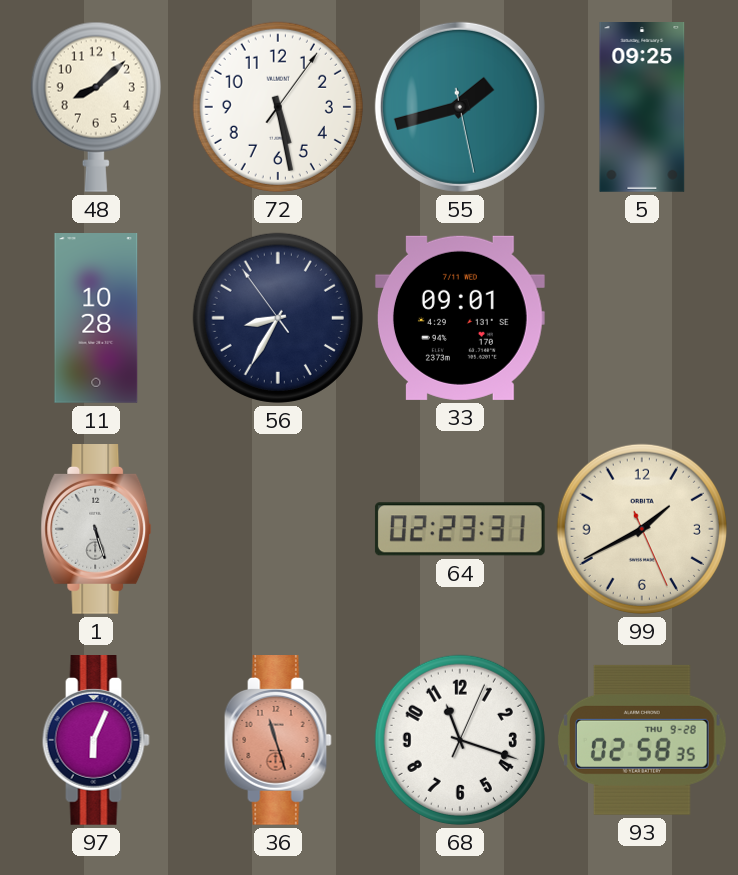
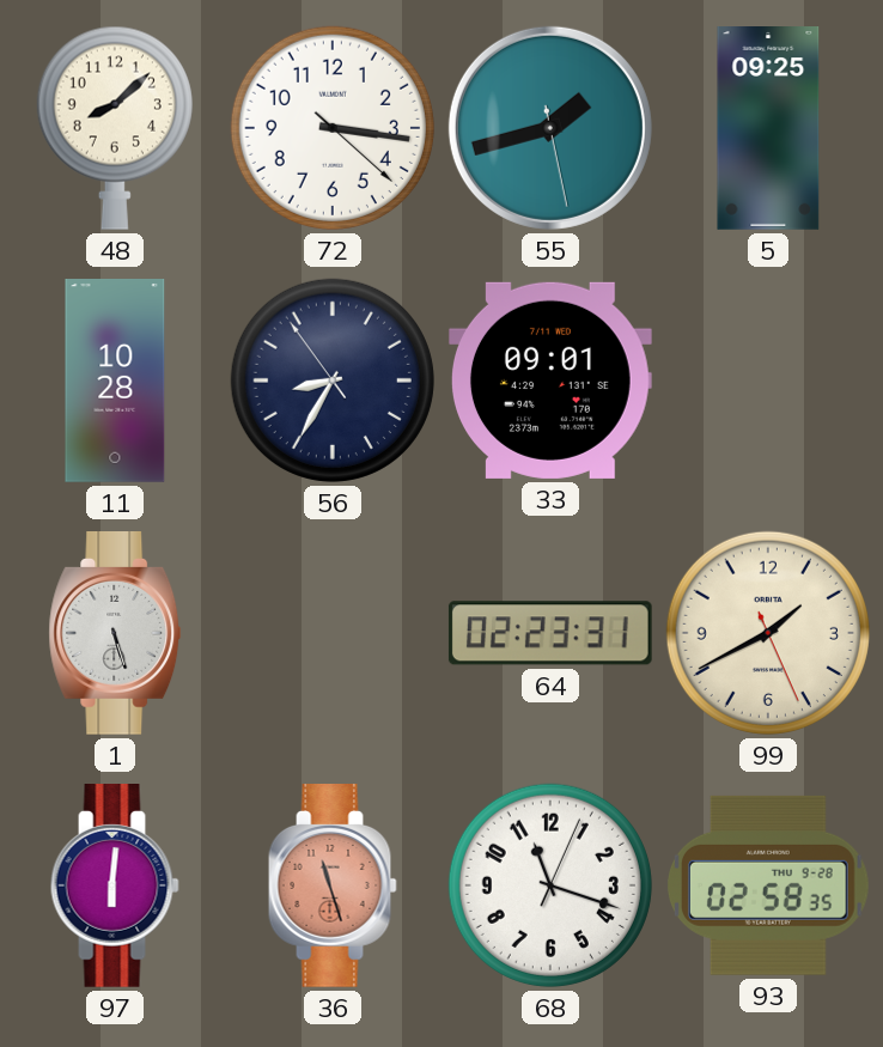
72: 5:28 -> 3:16
97: 6:04 -> 6:01
